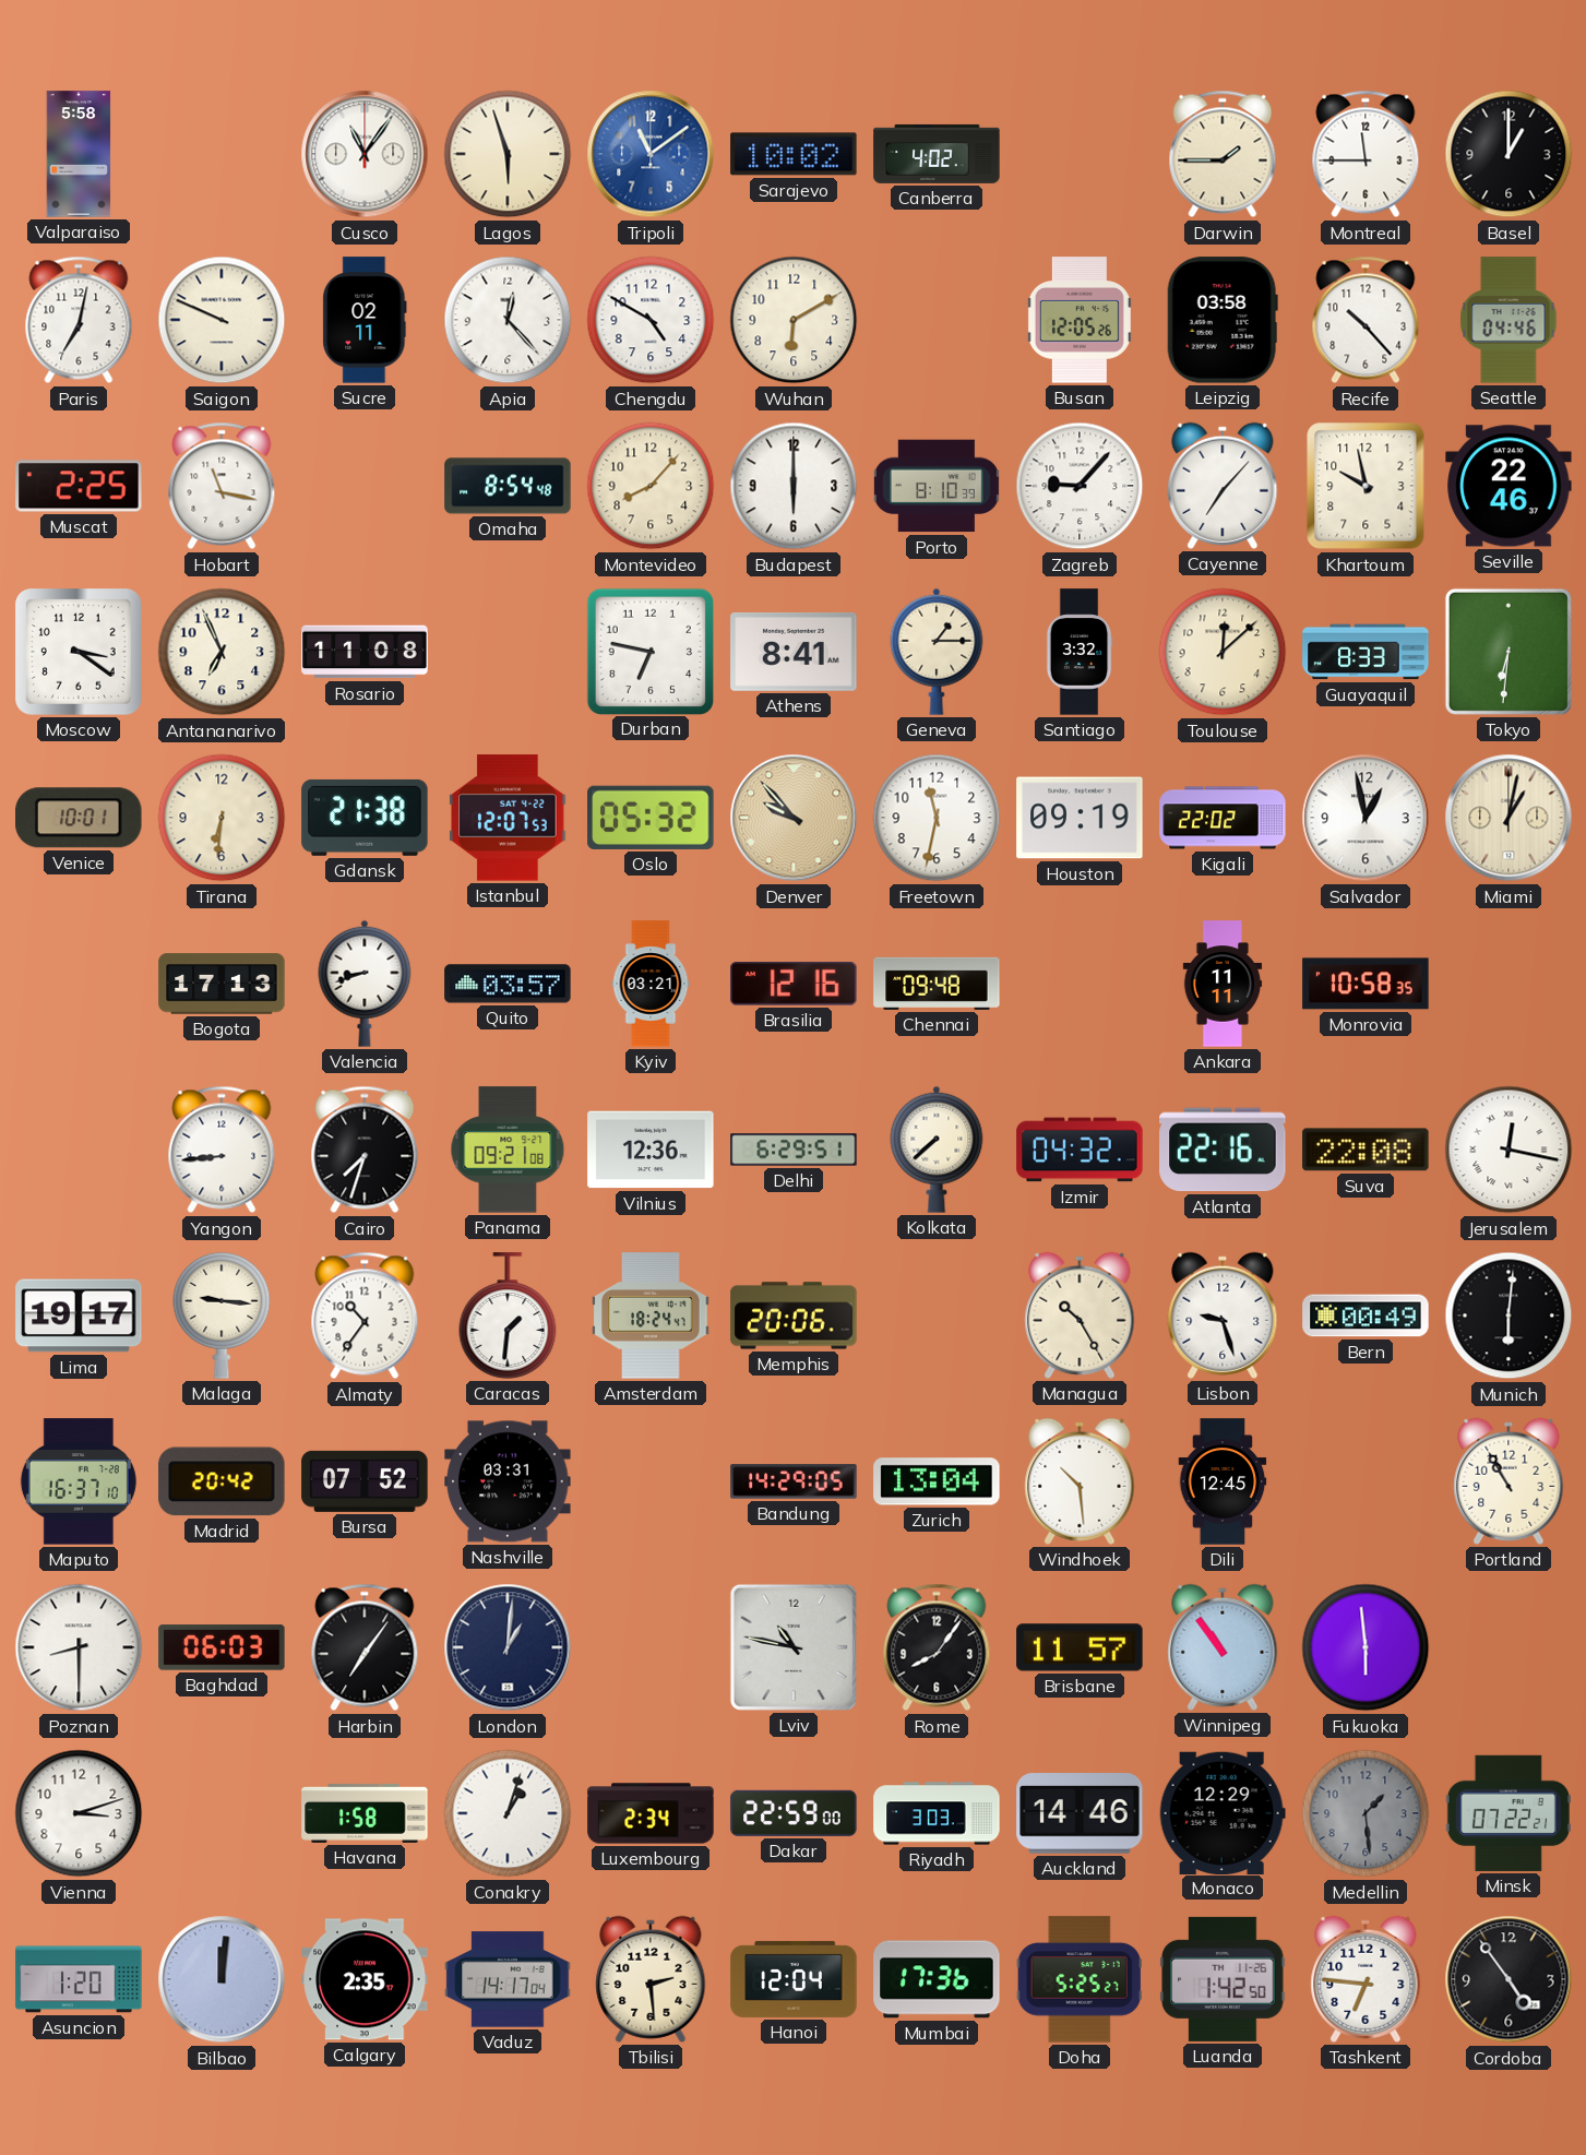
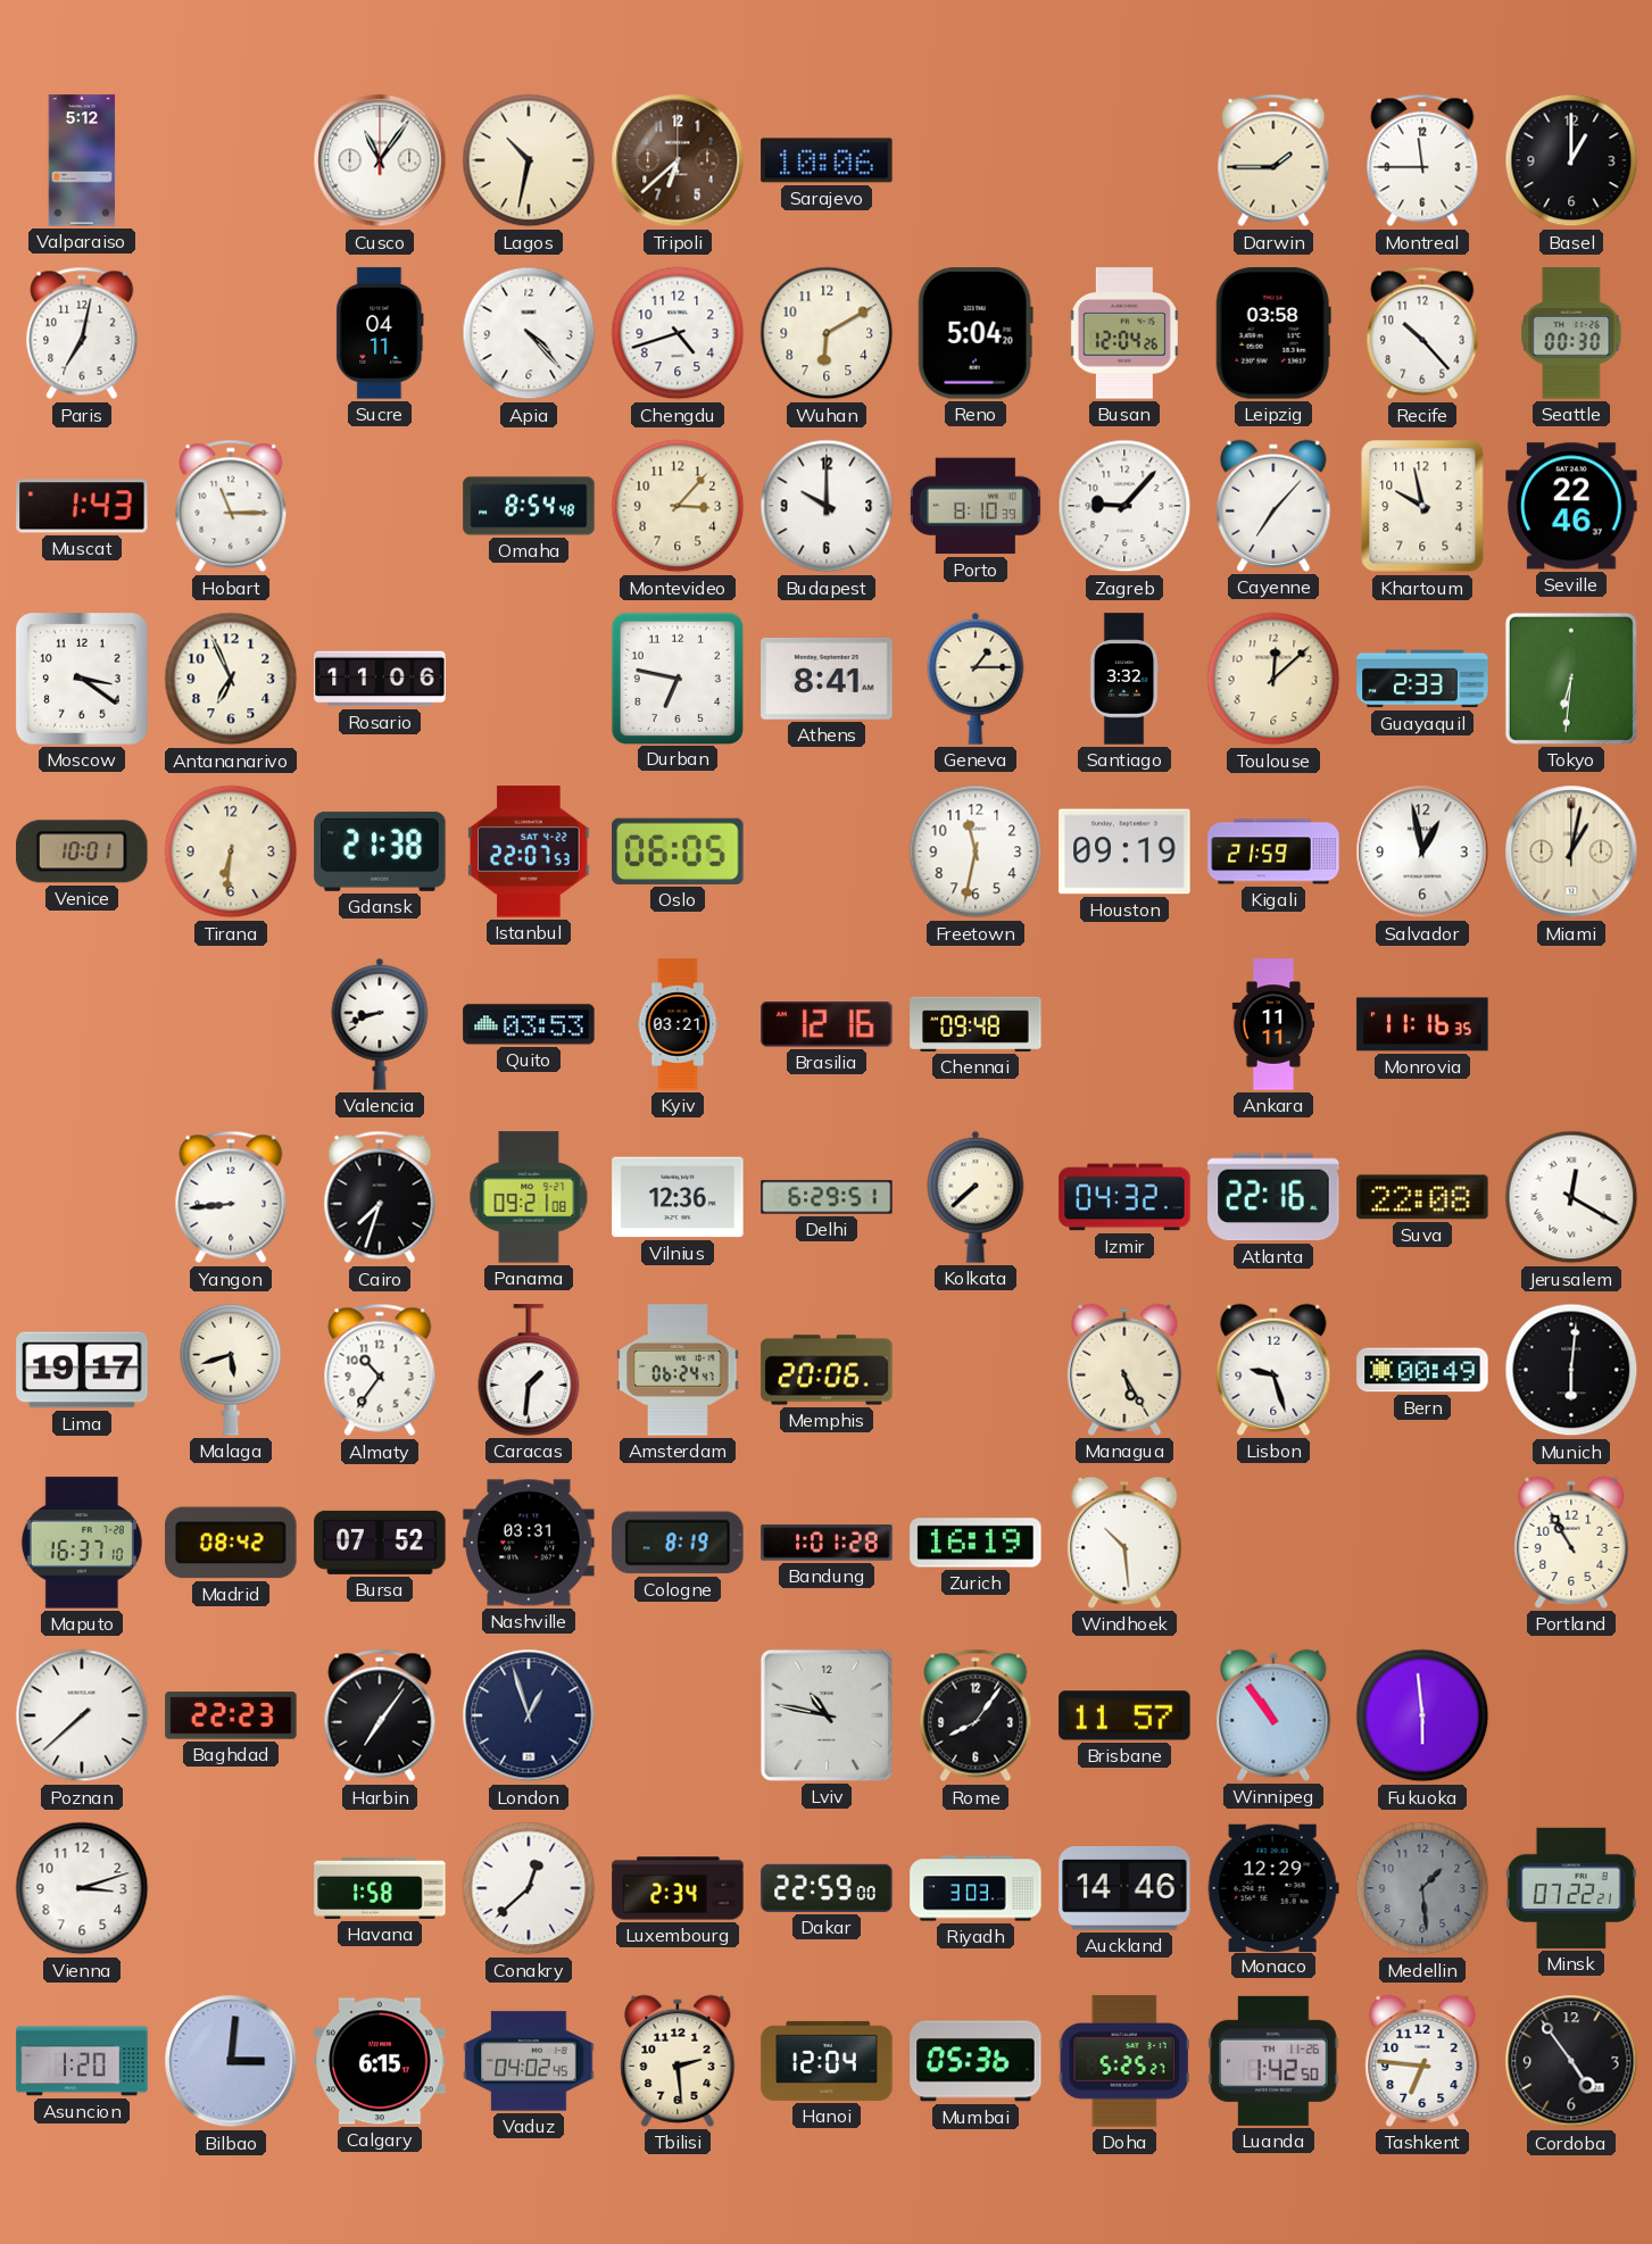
Valparaiso: 5:58 -> 5:12
Lagos: 5:57 -> 10:32
Tripoli: 11:09 -> 6:38
Tripoli dial: blue -> brown
Sarajevo: 10:02 -> 10:06
Canberra: 4:02 -> none
Saigon: 9:49 -> none
Sucre: 02:11 -> 04:11
Apia: 12:23 -> 4:23
Chengdu: 4:50 -> 4:42
Reno: none -> 5:04
Busan: 12:05 -> 12:04
Seattle: 04:46 -> 00:30
Muscat: 2:25 -> 1:43
Hobart: 11:17 -> 11:15
Montevideo: 8:07 -> 3:07
Budapest: 6:00 -> 10:00
Rosario: 11:08 -> 11:06
Guayaquil: 8:33 -> 2:33
Istanbul: 12:07 -> 22:07
Oslo: 05:32 -> 06:05
Denver: 9:53 -> none
Kigali: 22:02 -> 21:59
Bogota: 17:13 -> none
Quito: 03:57 -> 03:53
Monrovia: 10:58 -> 11:16
Jerusalem: 12:17 -> 12:20
Malaga: 9:16 -> 5:42
Amsterdam: 18:24 -> 06:24
Managua: 10:25 -> 5:25
Madrid: 20:42 -> 08:42
Cologne: none -> 8:19
Bandung: 14:29 -> 1:01
Zurich: 13:04 -> 16:19
Dili: 12:45 -> none
Poznan: 8:30 -> 7:38
Baghdad: 06:03 -> 22:23
London: 1:01 -> 12:57
Conakry: 1:03 -> 12:38
Bilbao: 12:01 -> 3:01
Calgary: 2:35 -> 6:15
Vaduz: 14:17 -> 04:02
Mumbai: 17:36 -> 05:36
